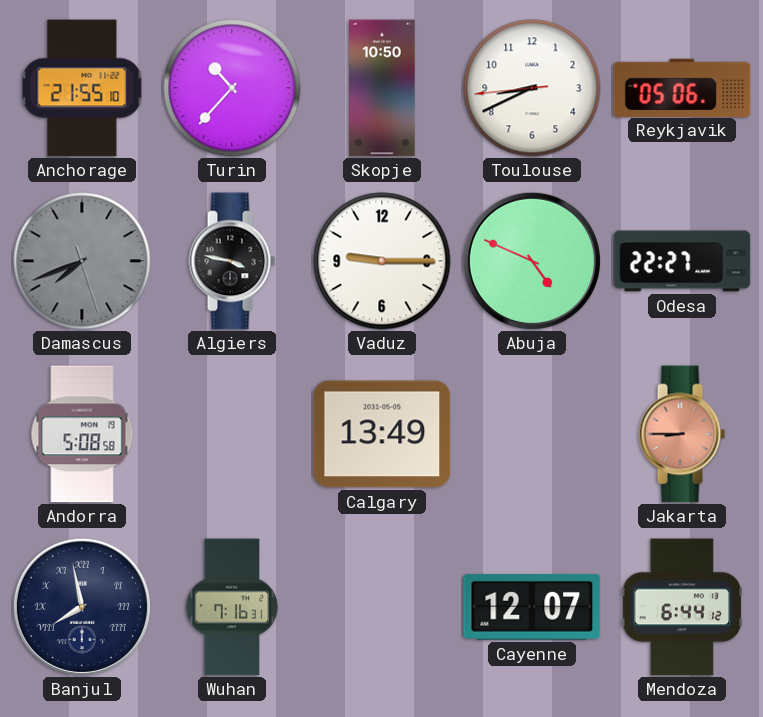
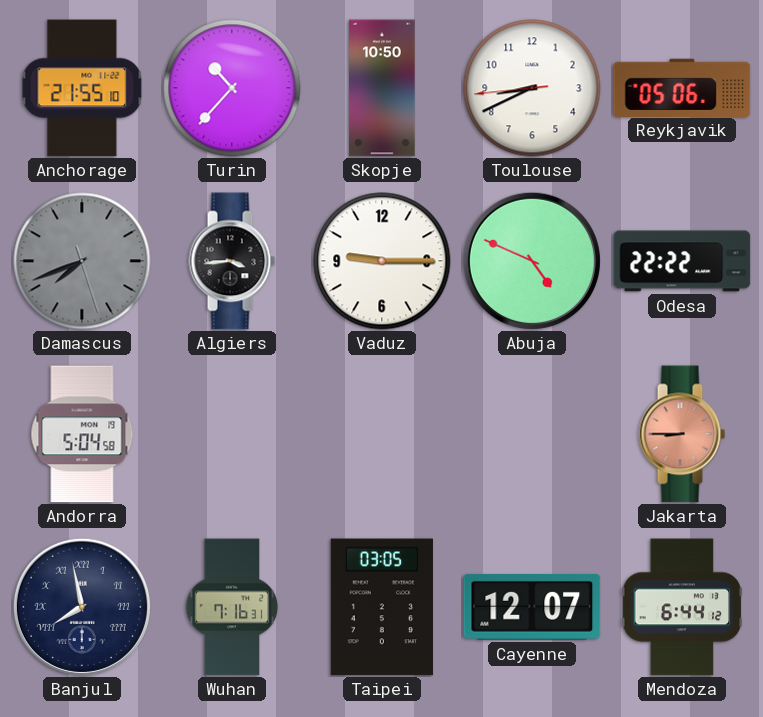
Algiers: 3:47 -> 3:44
Odesa: 22:27 -> 22:22
Andorra: 5:08 -> 5:04
Calgary: 13:49 -> none
Taipei: none -> 03:05
